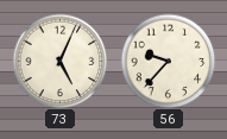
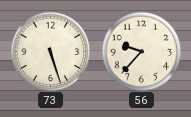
73: 5:04 -> 5:27
